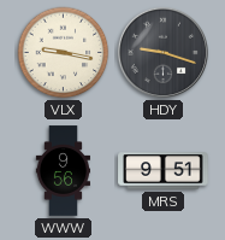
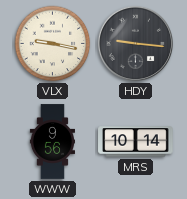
HDY: 9:18 -> 9:16
MRS: 9:51 -> 10:14
